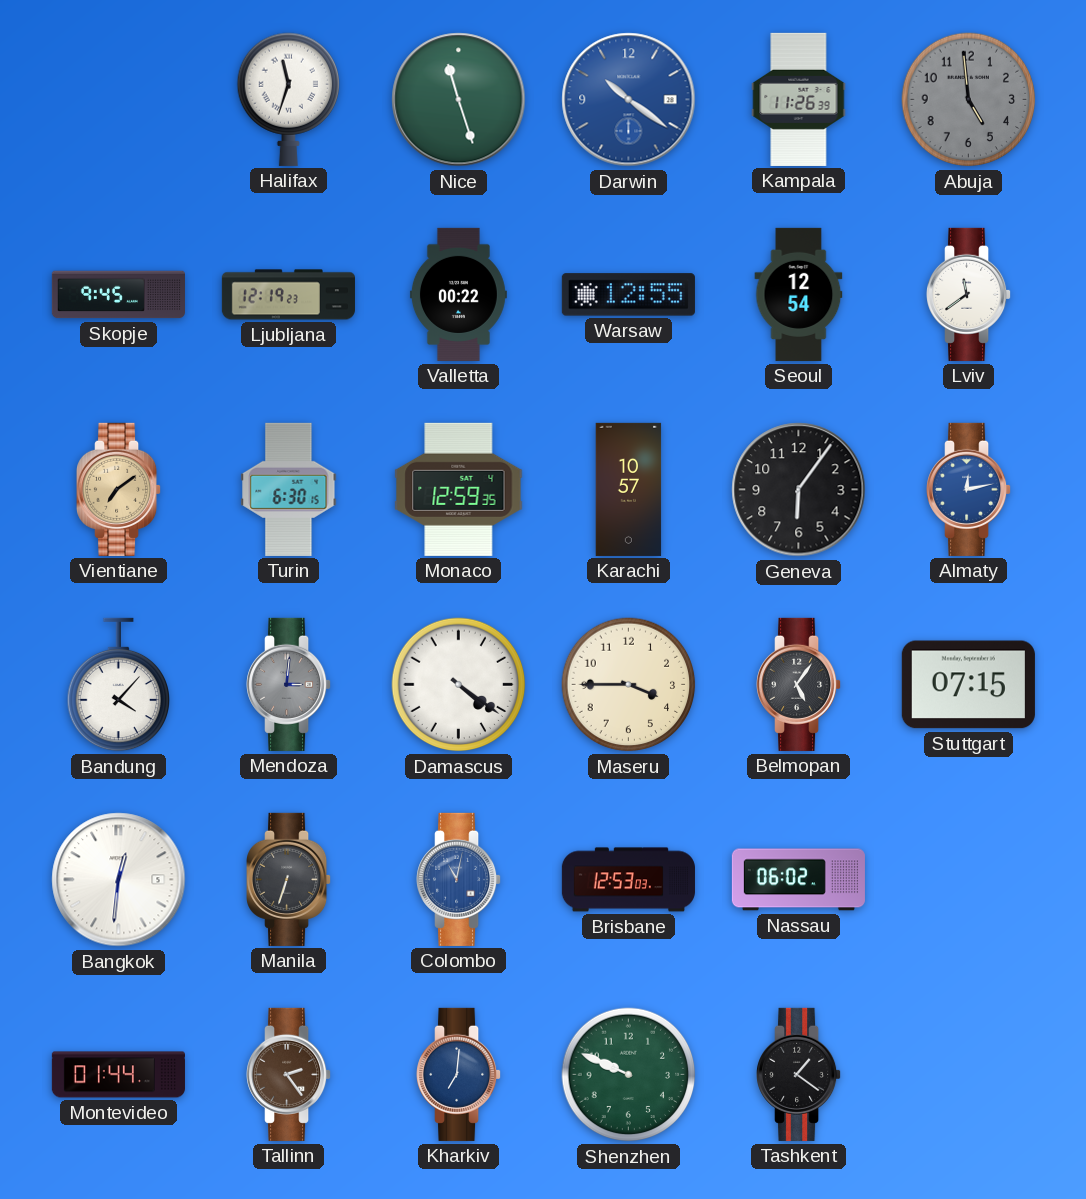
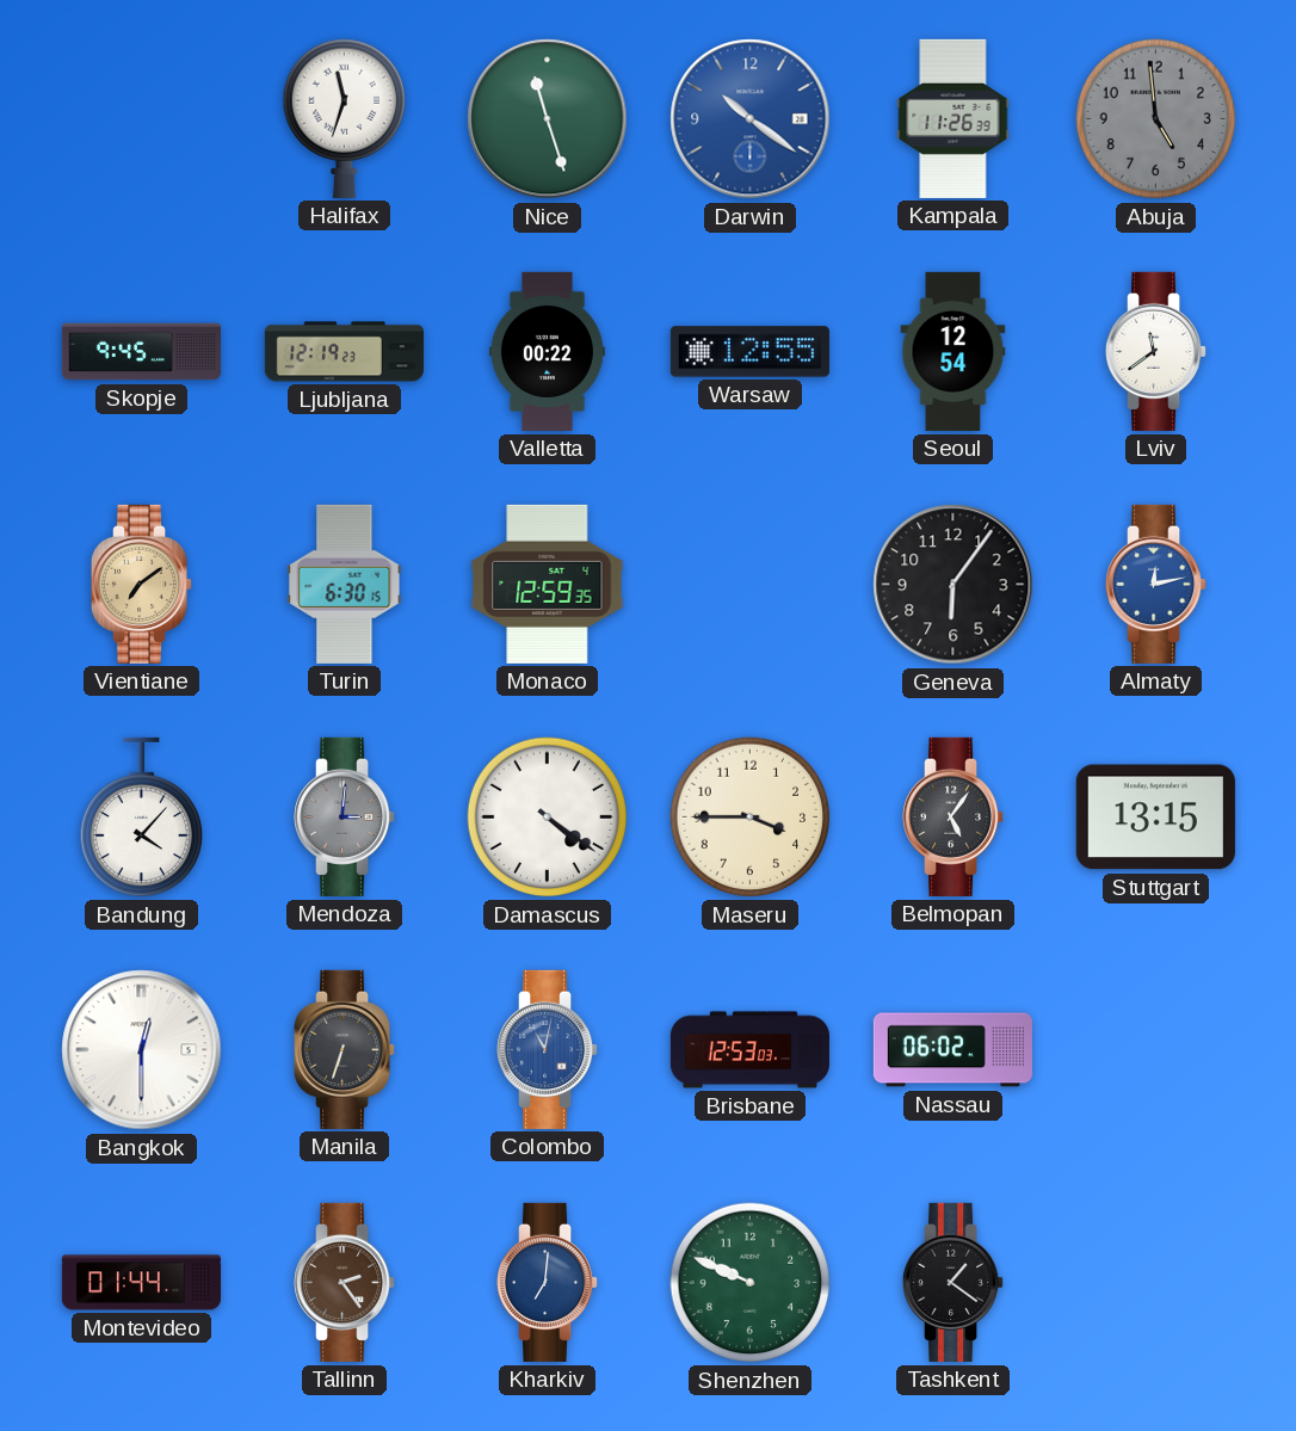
Karachi: 10:57 -> none
Stuttgart: 07:15 -> 13:15
Bangkok: 12:31 -> 12:30
